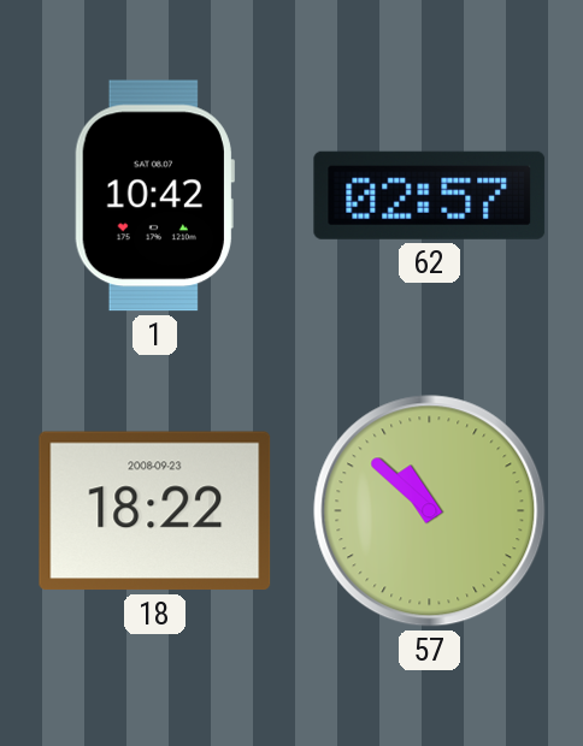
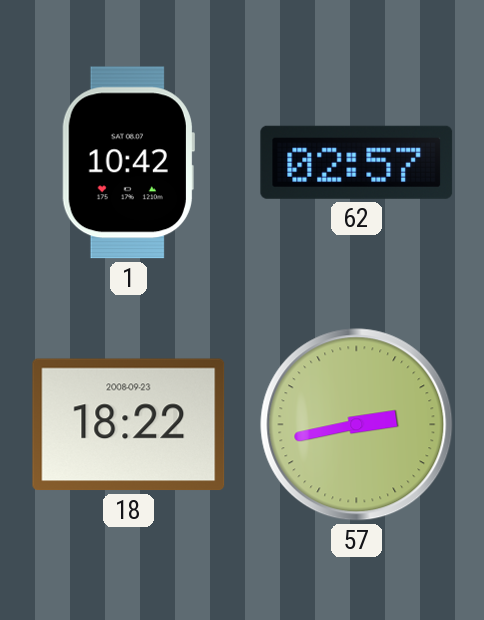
57: 10:52 -> 2:43
